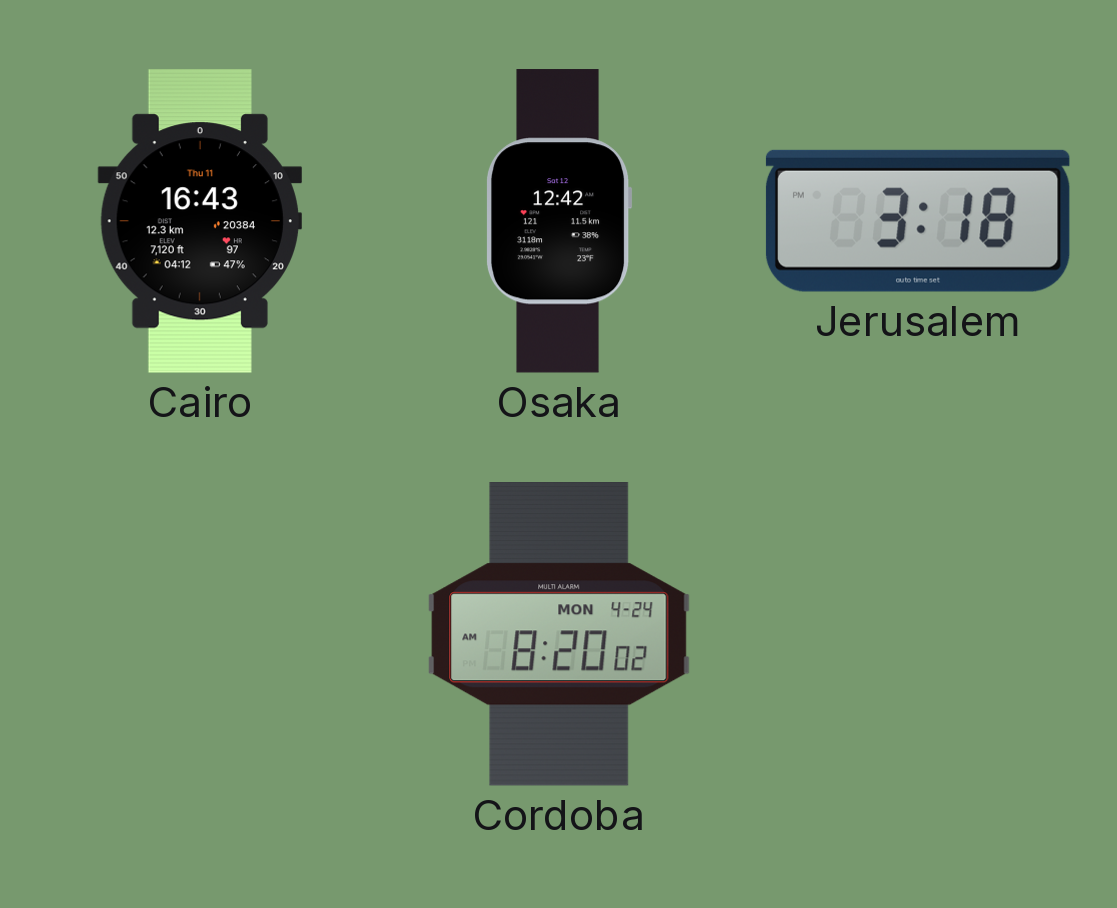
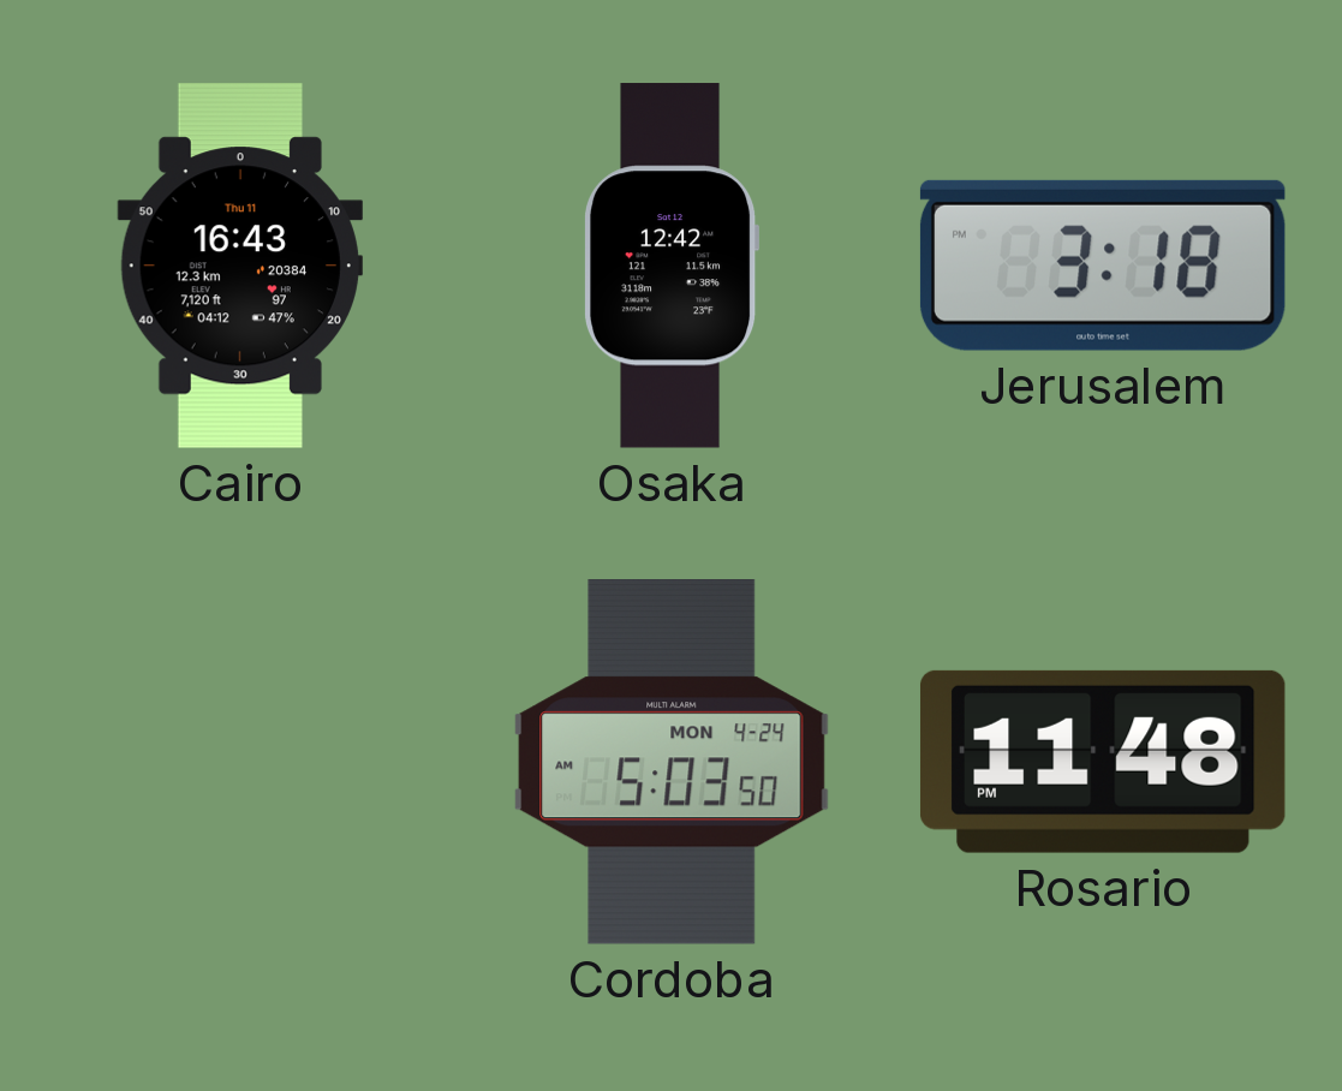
Cordoba: 8:20 -> 5:03
Rosario: none -> 11:48
